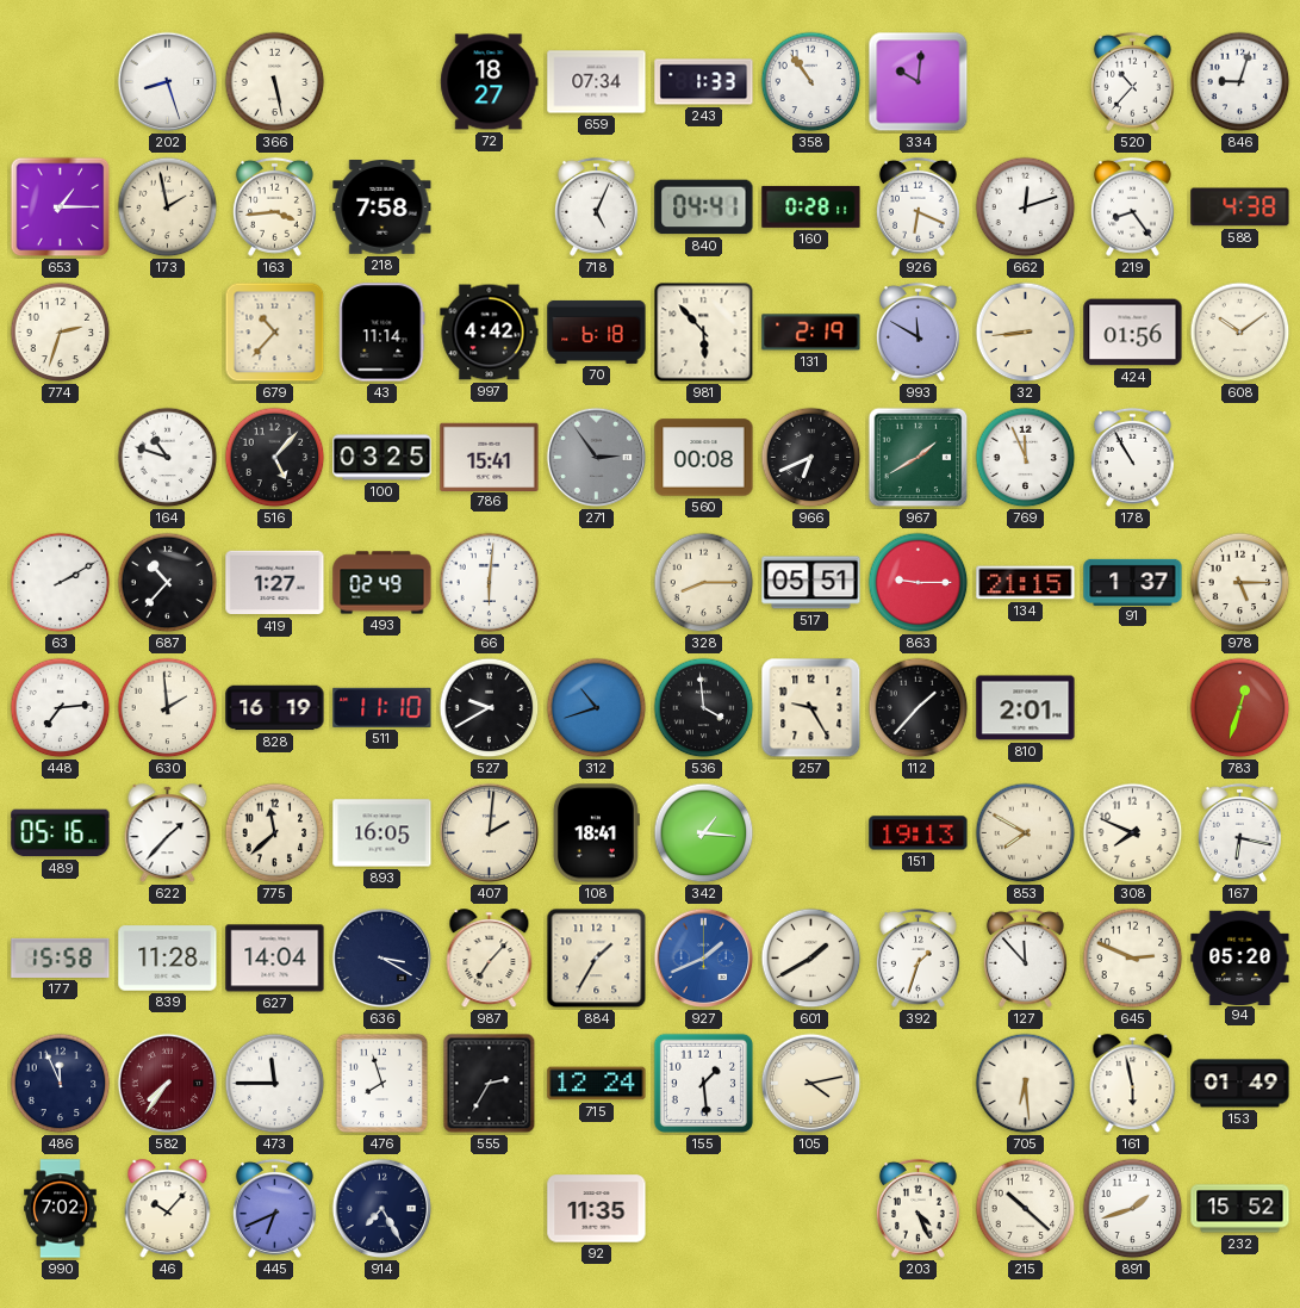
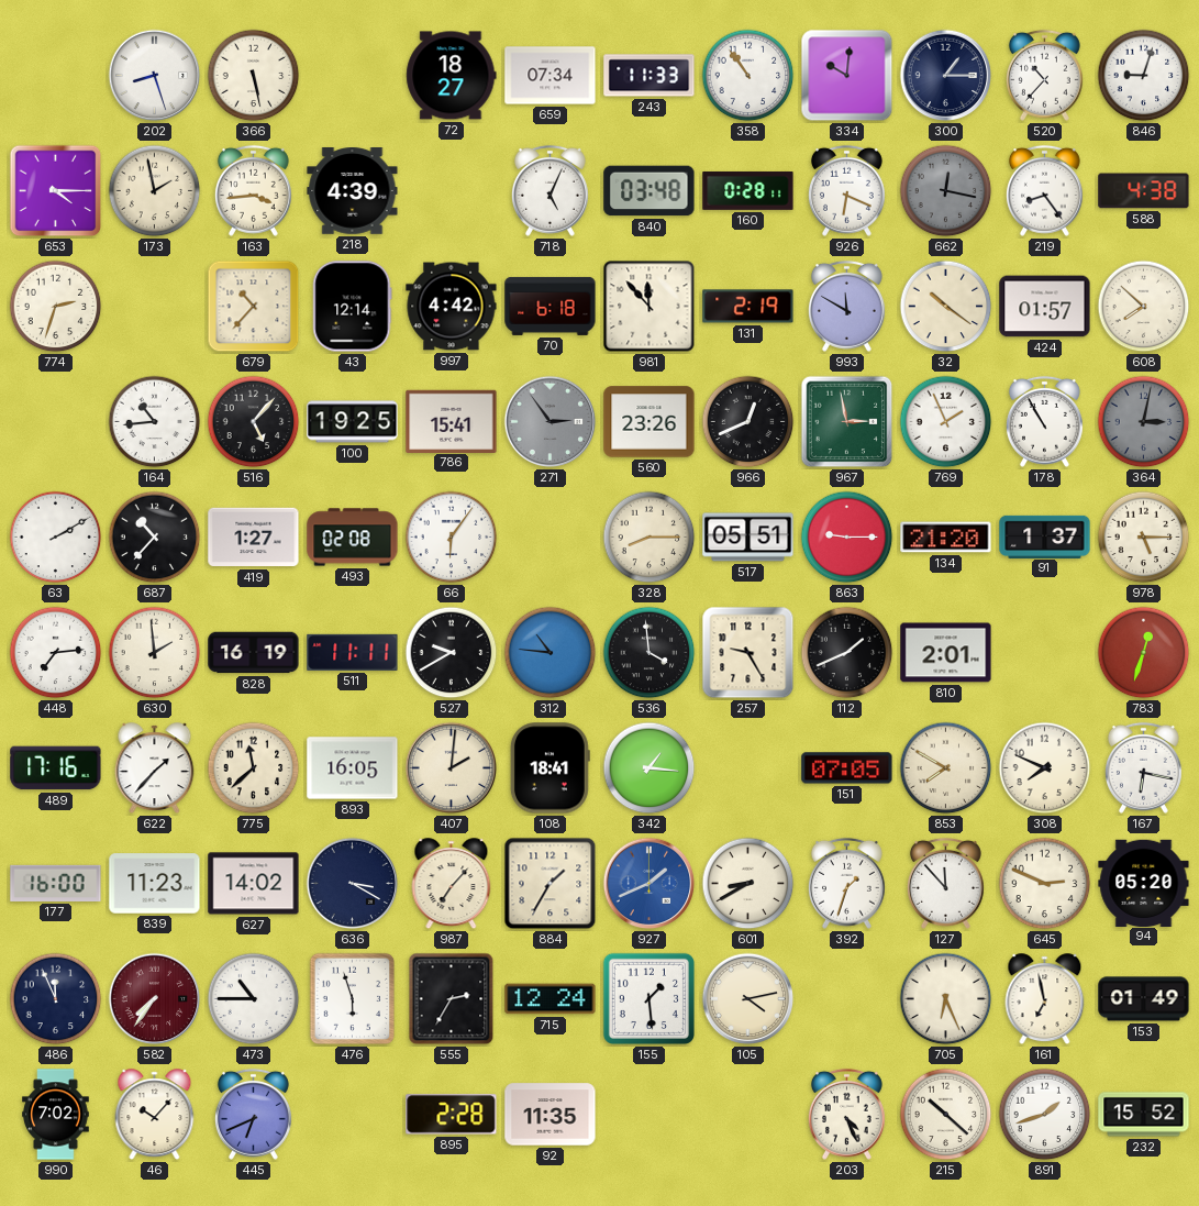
243: 1:33 -> 11:33
300: none -> 1:15
653: 1:15 -> 4:15
218: 7:58 -> 4:39
840: 04:41 -> 03:48
662: 12:12 -> 12:17
662 dial: white -> grey
43: 11:14 -> 12:14
981: 5:53 -> 11:53
32: 8:44 -> 10:21
424: 01:56 -> 01:57
608: 10:09 -> 7:52
164: 10:48 -> 10:44
100: 03:25 -> 19:25
560: 00:08 -> 23:26
966: 6:41 -> 12:41
967: 1:40 -> 2:58
769: 11:56 -> 1:56
364: none -> 3:02
493: 02:49 -> 02:08
66: 6:01 -> 6:06
134: 21:15 -> 21:20
511: 11:10 -> 11:11
312: 10:42 -> 10:46
112: 1:37 -> 1:41
489: 05:16 -> 17:16
151: 19:13 -> 07:05
177: 15:58 -> 16:00
839: 11:28 -> 11:23
627: 14:04 -> 14:02
601: 1:40 -> 8:40
473: 11:45 -> 10:45
476: 7:57 -> 5:57
705: 6:29 -> 6:26
161: 5:58 -> 6:58
914: 7:25 -> none
895: none -> 2:28
